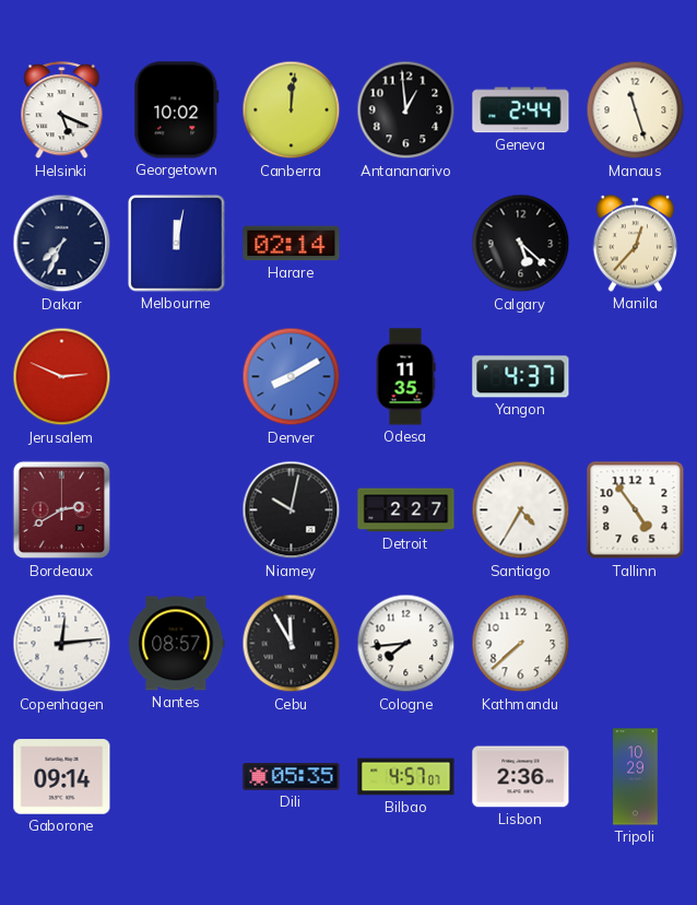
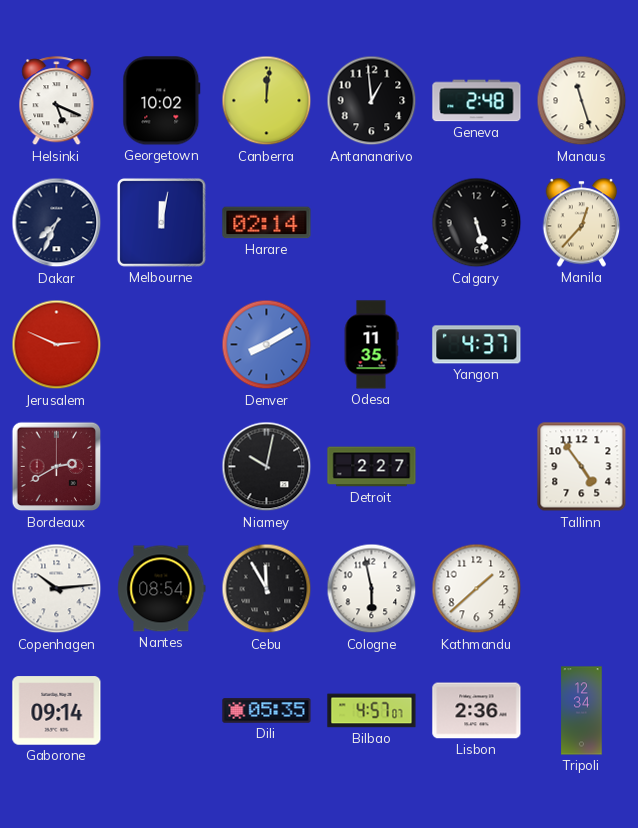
Geneva: 2:44 -> 2:48
Calgary: 5:22 -> 5:27
Santiago: 4:35 -> none
Copenhagen: 12:14 -> 10:14
Nantes: 08:57 -> 08:54
Cologne: 7:44 -> 5:58
Kathmandu: 7:38 -> 1:38
Tripoli: 10:29 -> 12:34
